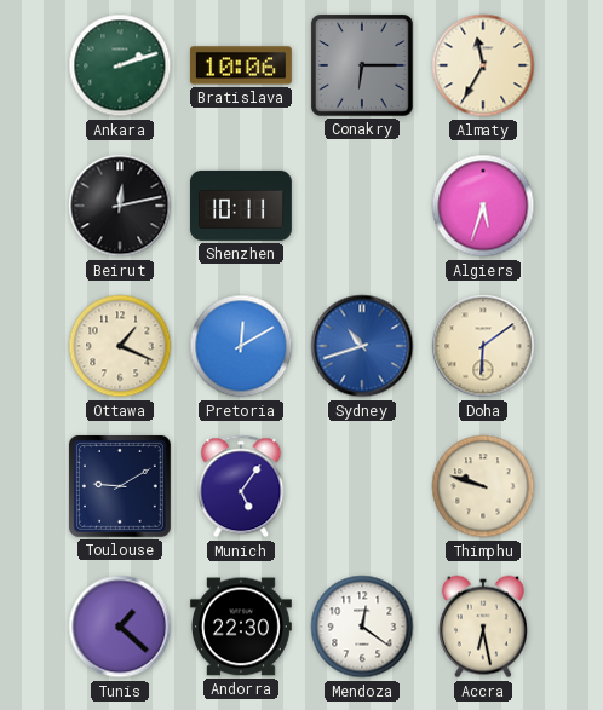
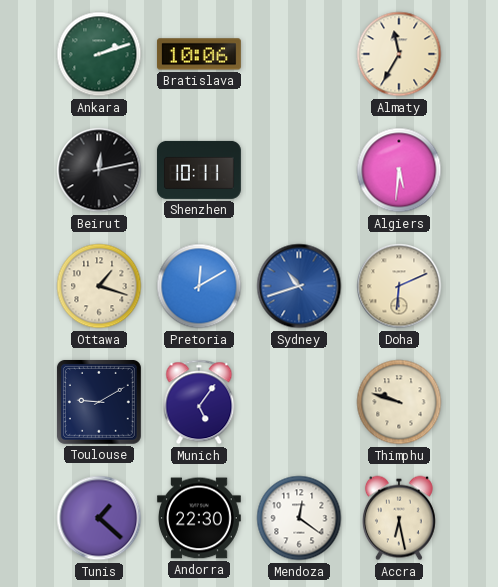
Conakry: 6:15 -> none
Algiers: 5:33 -> 5:31
Ottawa: 1:19 -> 1:18
Doha: 6:09 -> 6:11
